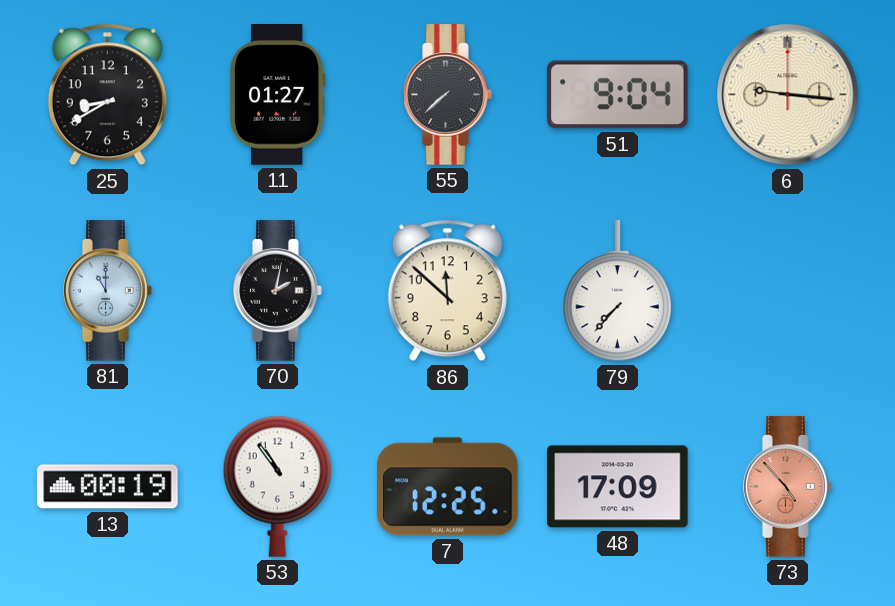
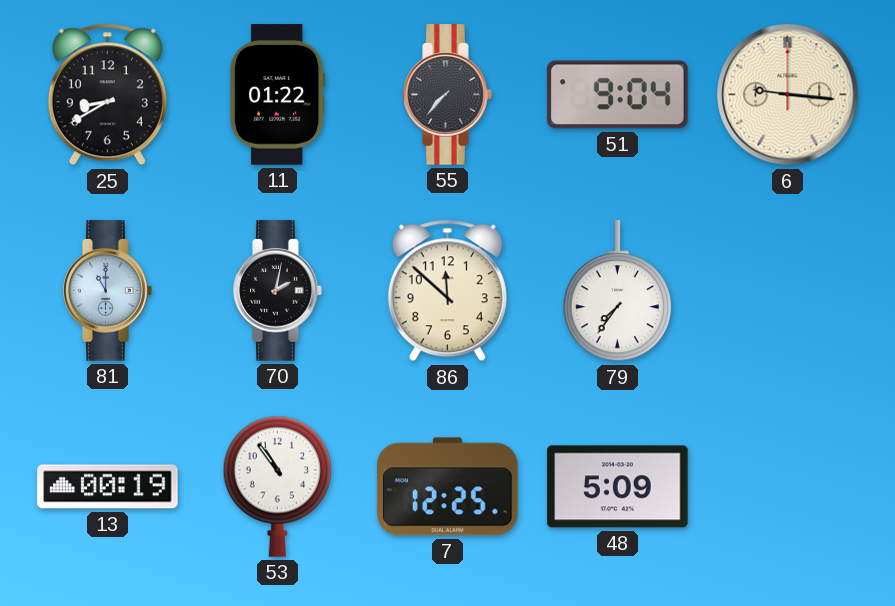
11: 01:27 -> 01:22
55: 7:38 -> 7:37
79: 7:37 -> 7:36
48: 17:09 -> 5:09
73: 4:53 -> none
